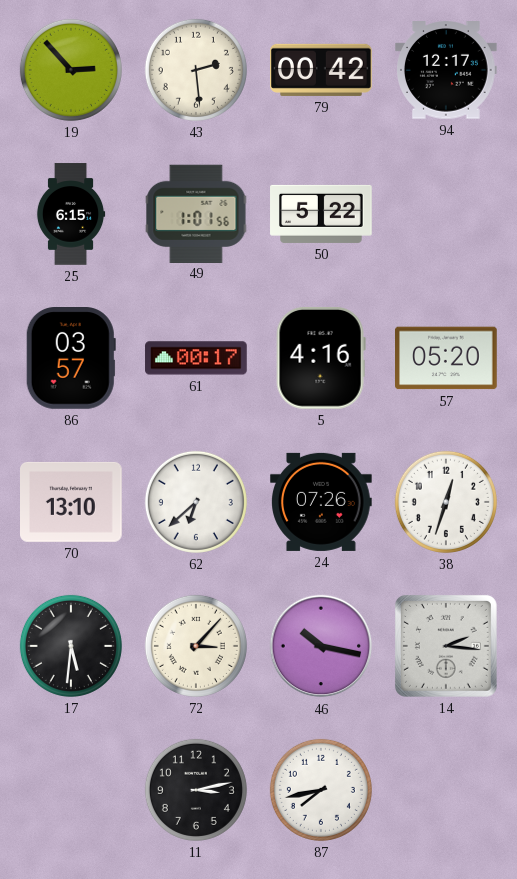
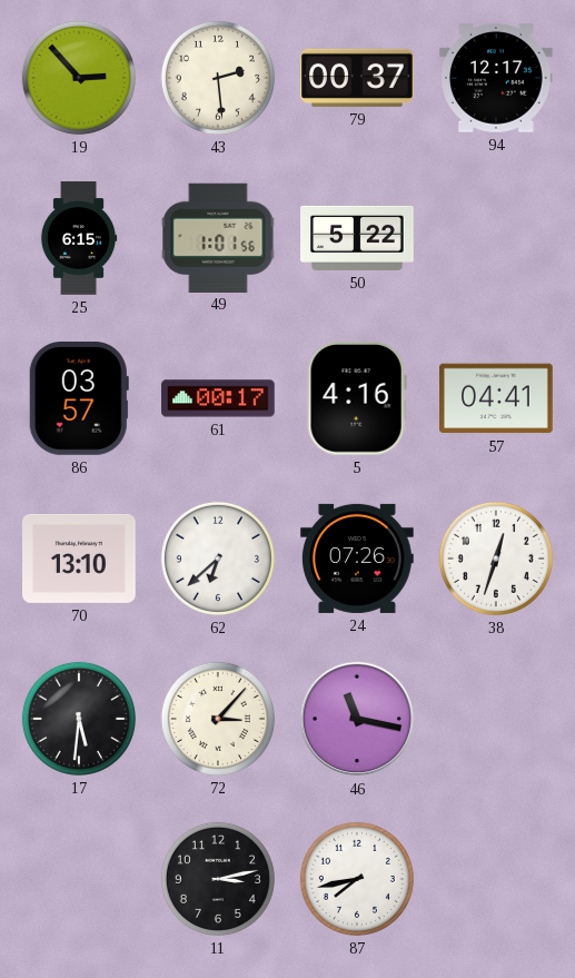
79: 00:42 -> 00:37
57: 05:20 -> 04:41
46: 10:17 -> 11:17
14: 2:16 -> none
